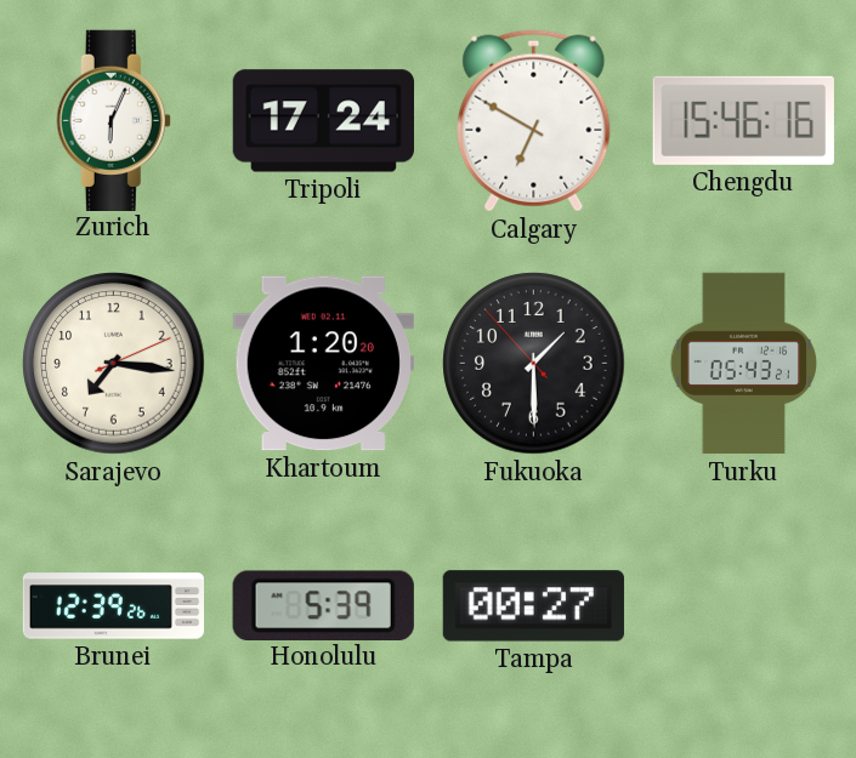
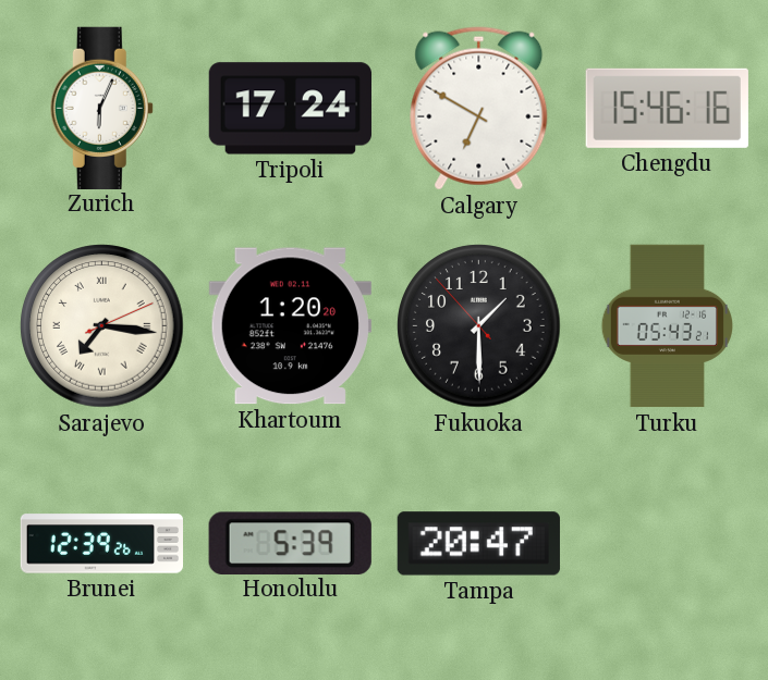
Sarajevo numerals: Arabic -> Roman
Tampa: 00:27 -> 20:47
